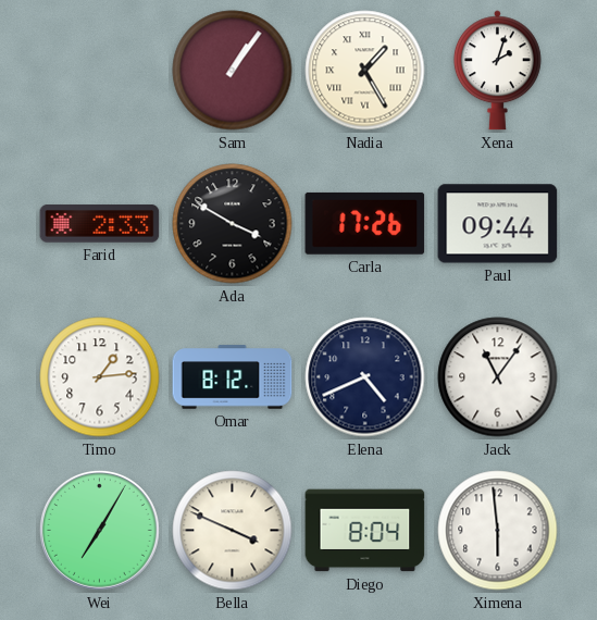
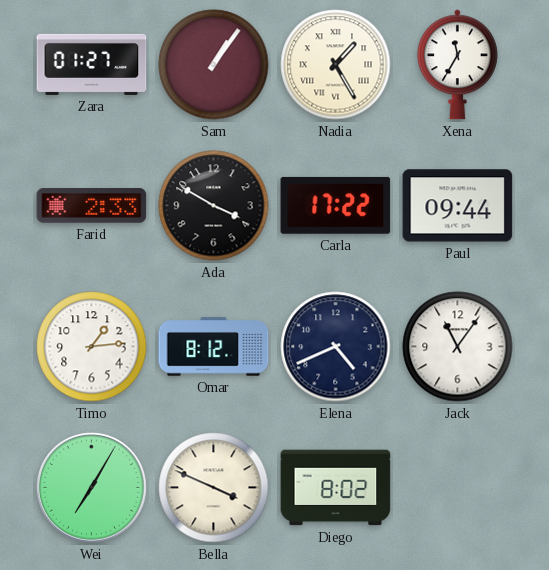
Zara: none -> 01:27
Xena: 2:03 -> 11:35
Carla: 17:26 -> 17:22
Diego: 8:04 -> 8:02
Ximena: 5:59 -> none
